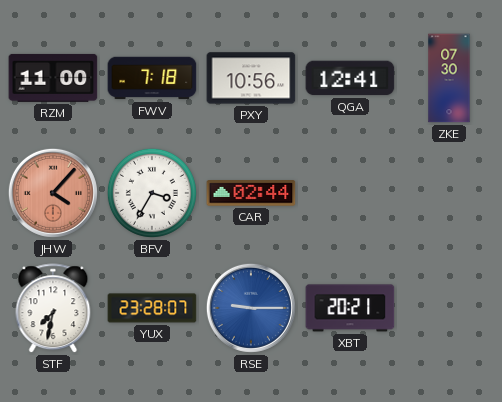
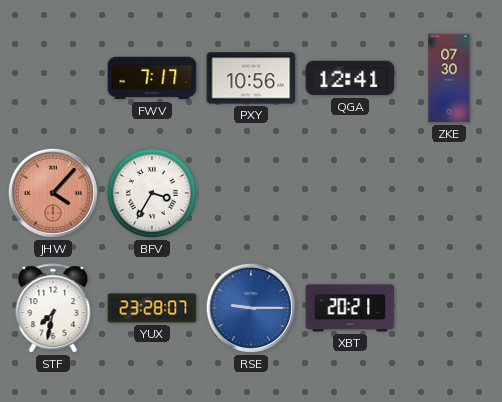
RZM: 11:00 -> none
FWV: 7:18 -> 7:17
CAR: 02:44 -> none
